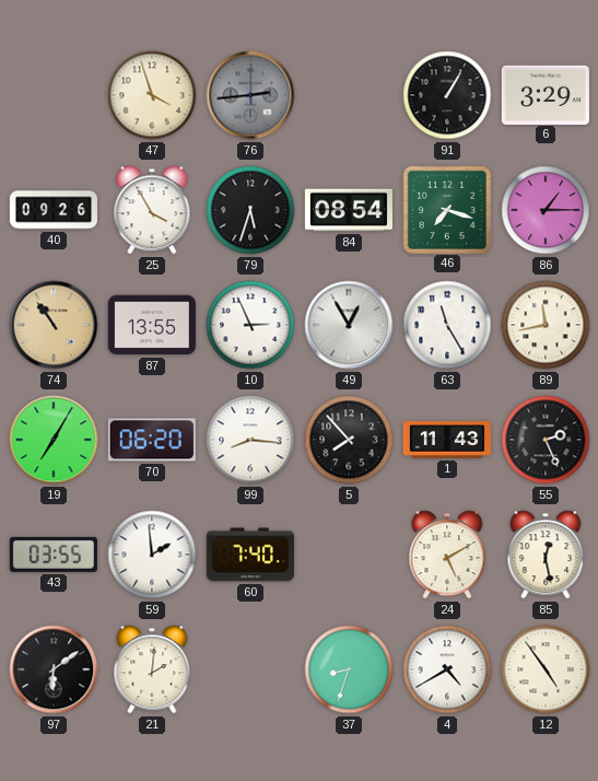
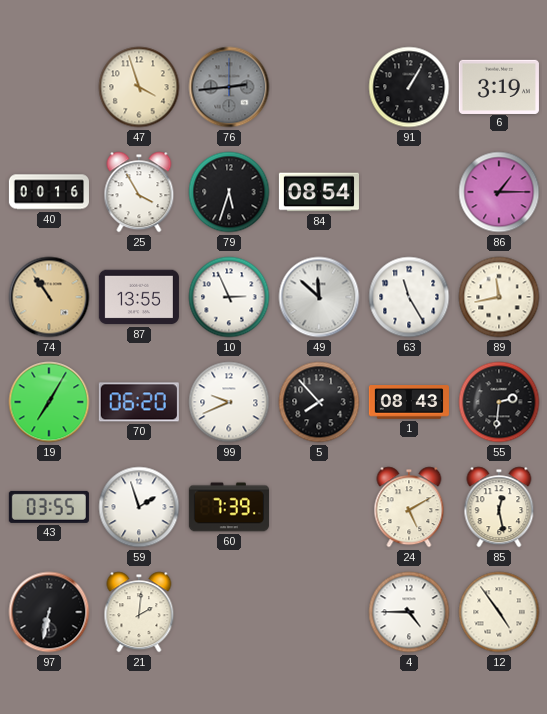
6: 3:29 -> 3:19
40: 09:26 -> 00:16
46: 7:18 -> none
49: 12:55 -> 11:52
99: 8:16 -> 9:41
1: 11:43 -> 08:43
55: 2:26 -> 2:31
59: 1:59 -> 1:57
60: 7:40 -> 7:39
97: 6:09 -> 6:32
37: 8:33 -> none
4: 4:40 -> 4:45
